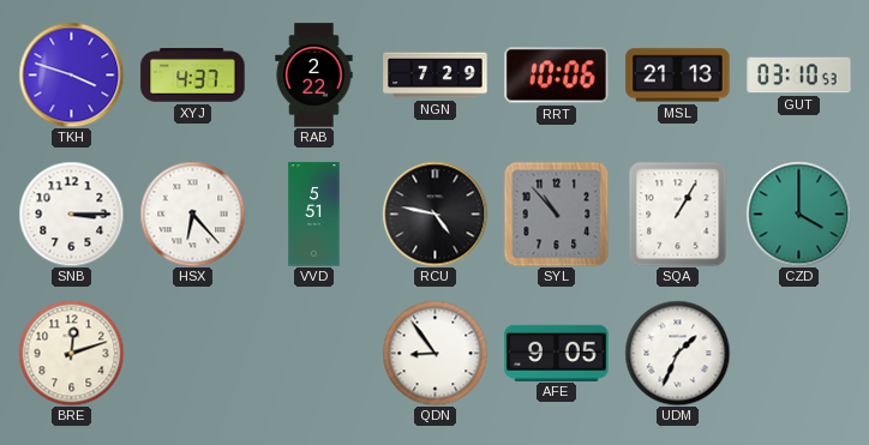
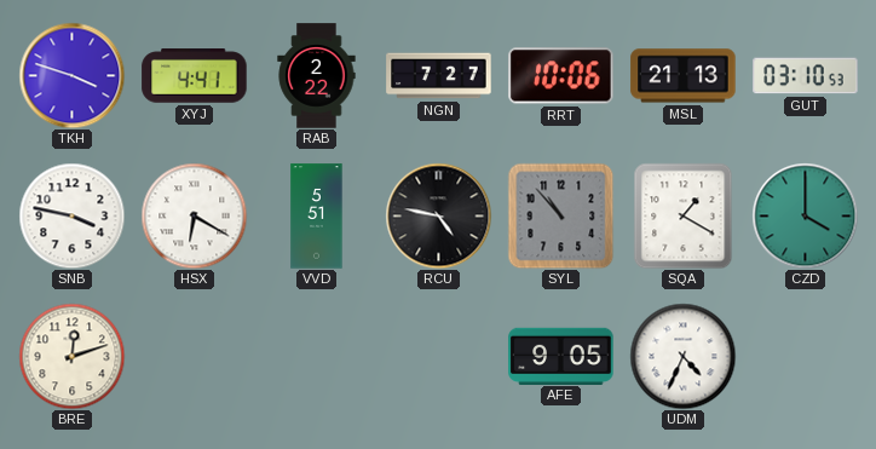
XYJ: 4:37 -> 4:41
NGN: 7:29 -> 7:27
SNB: 3:15 -> 3:47
HSX: 6:23 -> 6:20
SQA: 1:05 -> 1:20
QDN: 8:54 -> none
UDM: 1:34 -> 4:34
